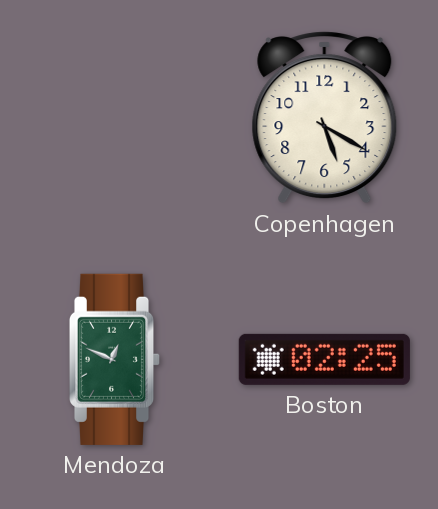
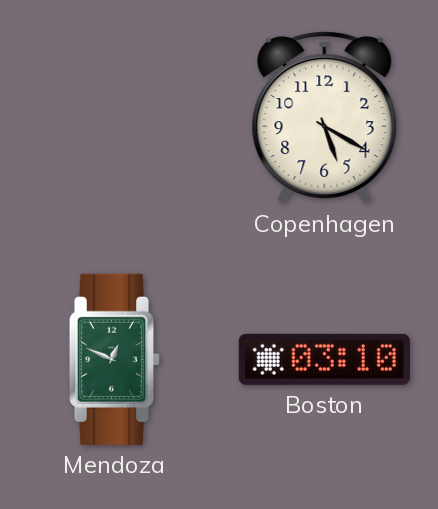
Boston: 02:25 -> 03:10
